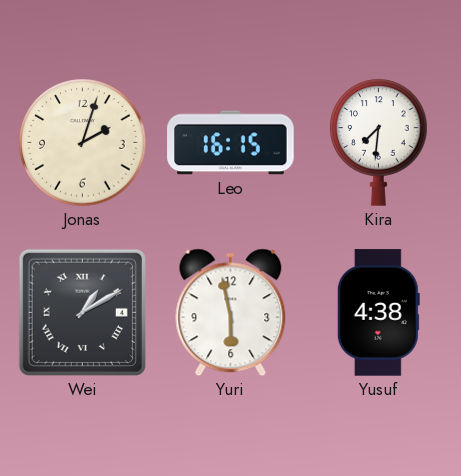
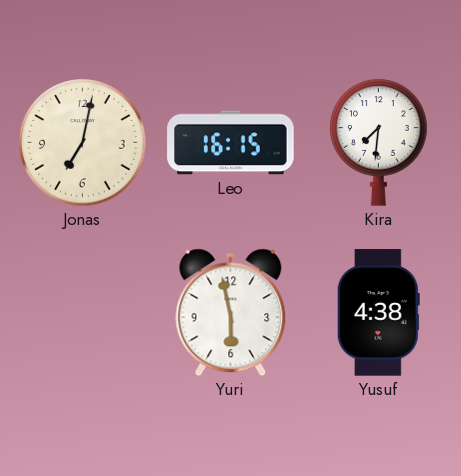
Jonas: 2:03 -> 7:02
Wei: 1:10 -> none
